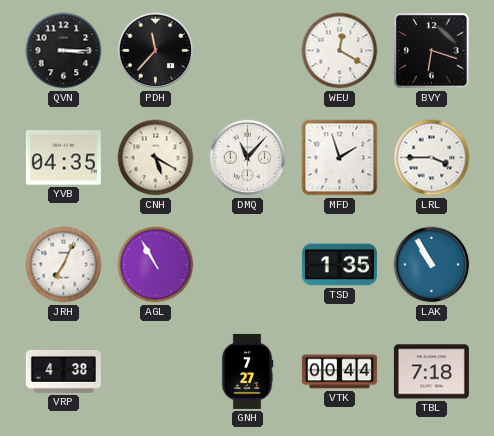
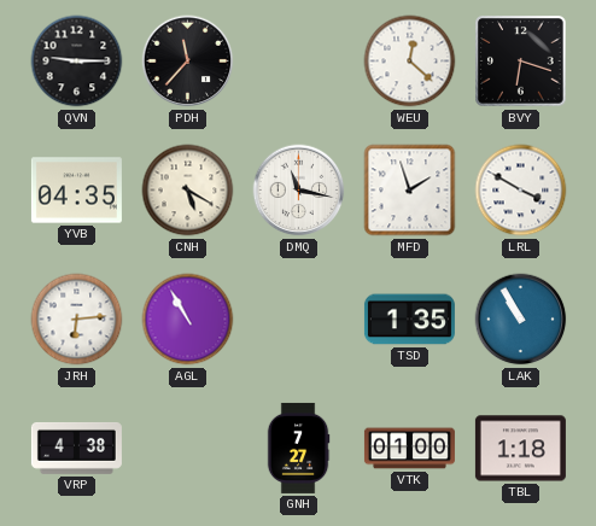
QVN: 3:15 -> 9:15
WEU: 12:20 -> 12:22
DMQ: 11:07 -> 11:17
LRL: 3:45 -> 3:50
JRH: 7:04 -> 6:14
VTK: 00:44 -> 01:00
TBL: 7:18 -> 1:18
